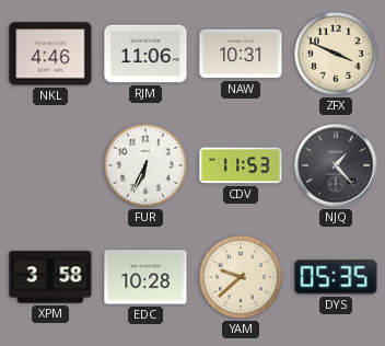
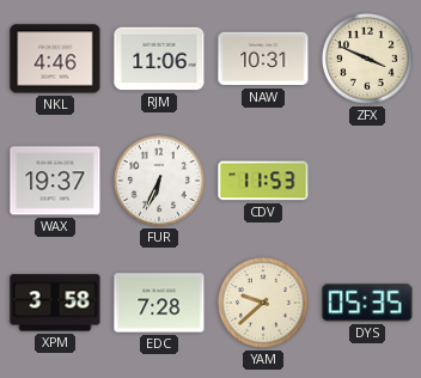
WAX: none -> 19:37
NJQ: 1:23 -> none
EDC: 10:28 -> 7:28
